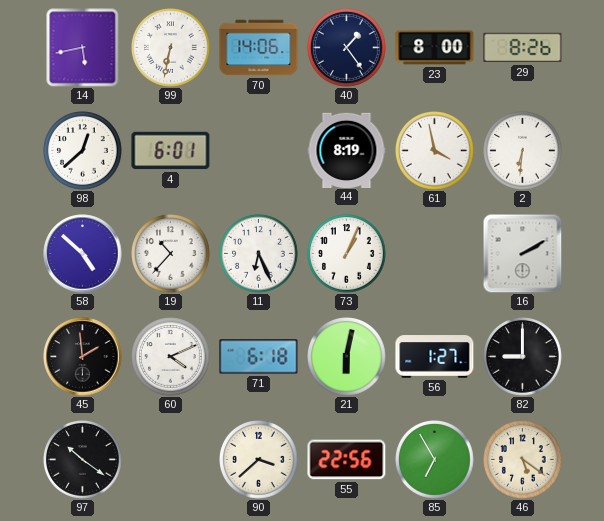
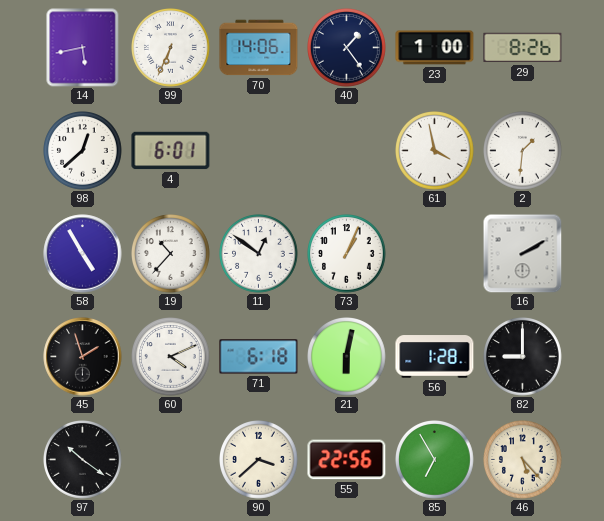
99: 6:32 -> 6:34
23: 8:00 -> 1:00
44: 8:19 -> none
2: 6:31 -> 1:31
58: 4:52 -> 4:55
11: 6:26 -> 12:51
45: 1:59 -> 1:57
56: 1:27 -> 1:28
46: 5:21 -> 5:23
